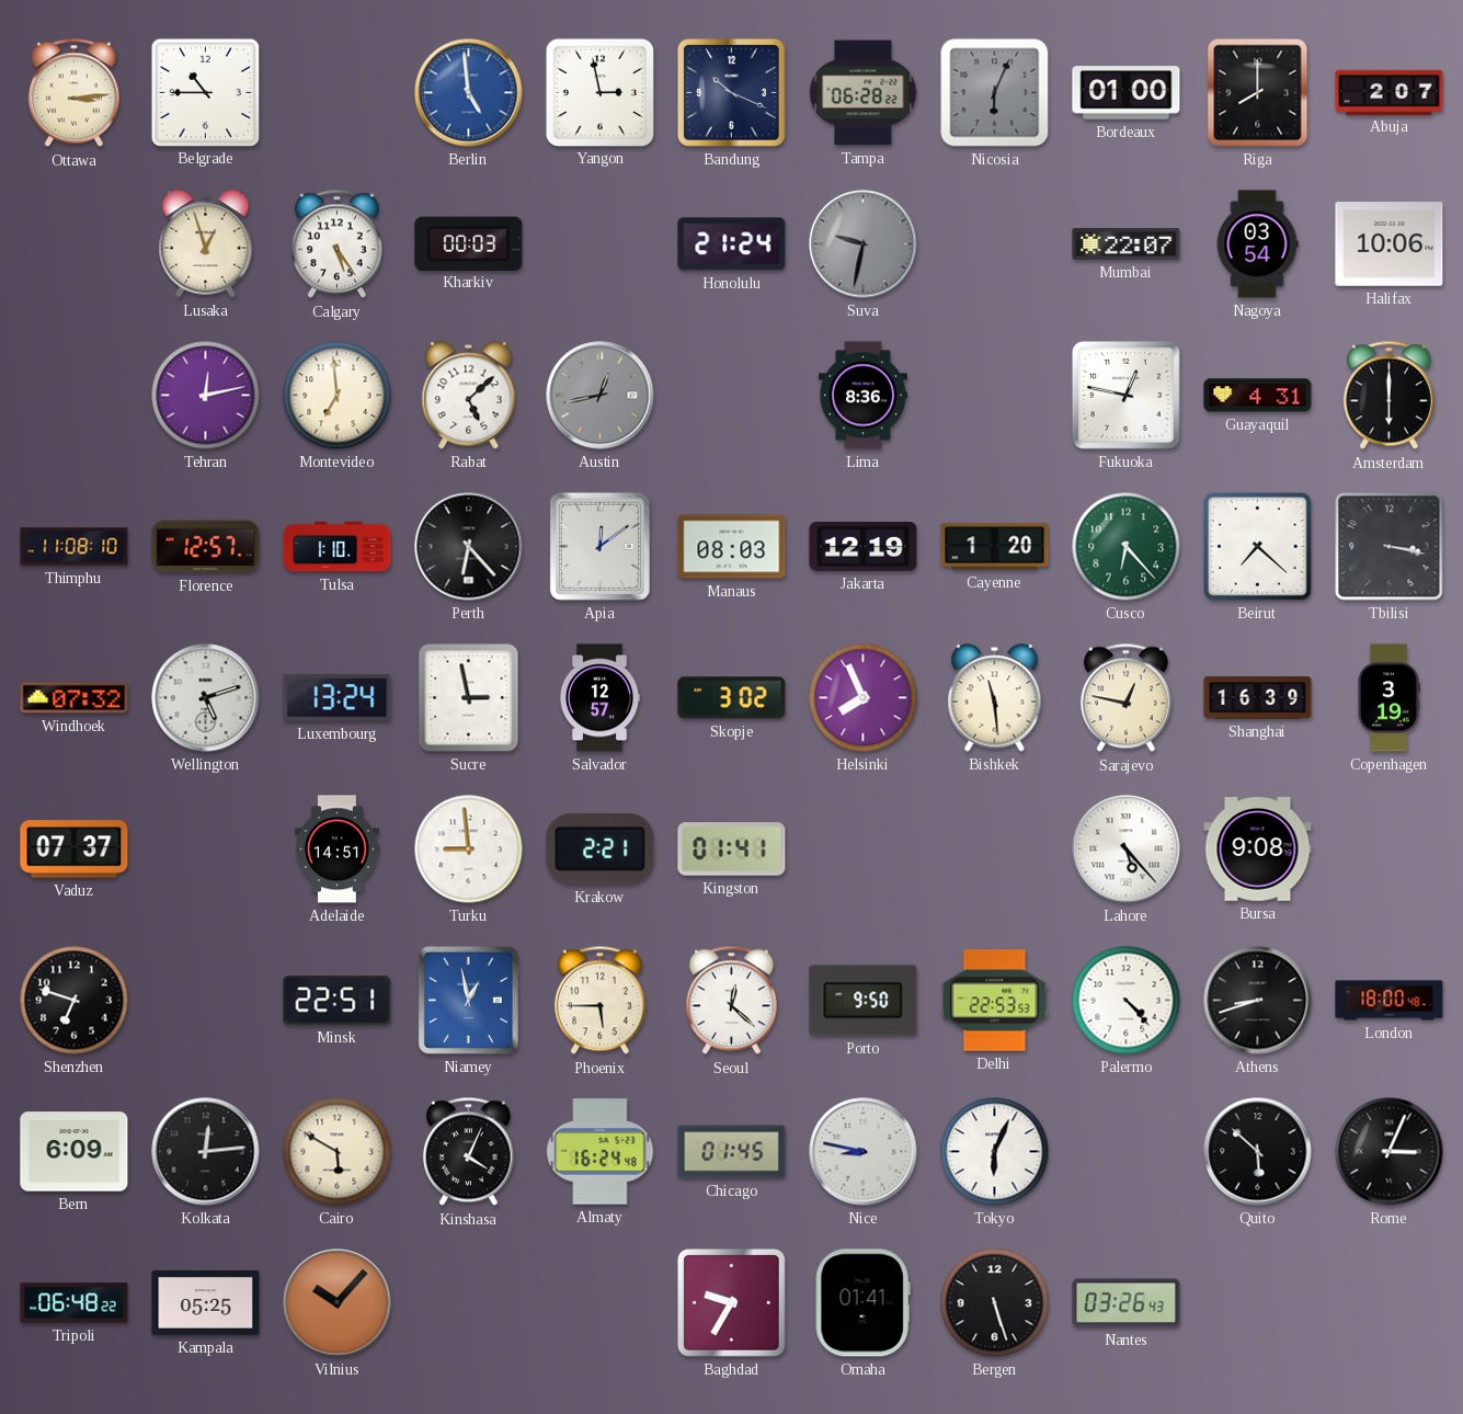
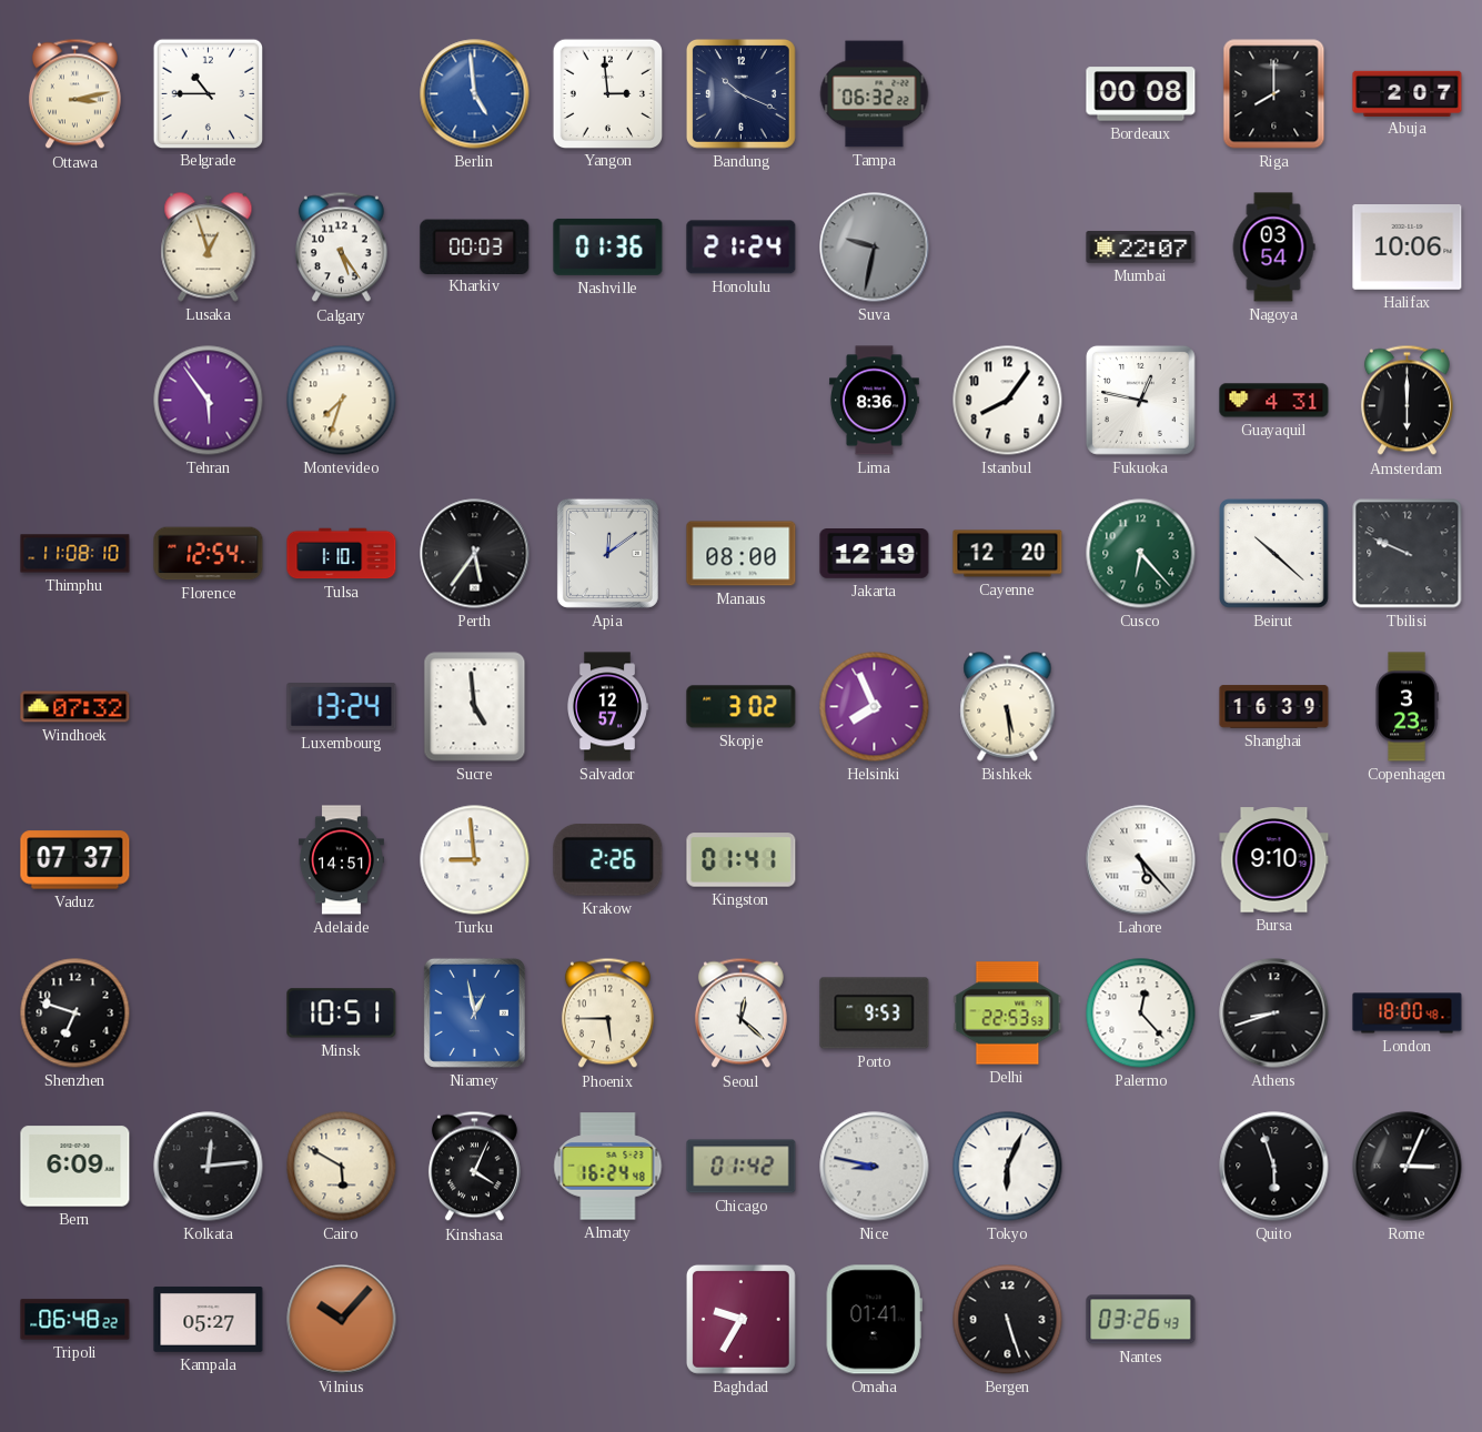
Ottawa: 3:14 -> 3:13
Yangon: 2:58 -> 2:59
Tampa: 06:28 -> 06:32
Nicosia: 6:04 -> none
Bordeaux: 01:00 -> 00:08
Nashville: none -> 01:36
Tehran: 12:13 -> 5:54
Montevideo: 6:59 -> 7:33
Rabat: 5:08 -> none
Austin: 12:43 -> none
Istanbul: none -> 8:06
Florence: 12:57 -> 12:54
Perth: 6:23 -> 5:36
Manaus: 08:03 -> 08:00
Cayenne: 1:20 -> 12:20
Beirut: 7:22 -> 10:22
Tbilisi: 3:17 -> 9:49
Wellington: 5:12 -> none
Sucre: 2:58 -> 4:59
Bishkek: 11:29 -> 5:29
Sarajevo: 12:47 -> none
Copenhagen: 3:19 -> 3:23
Krakow: 2:21 -> 2:26
Bursa: 9:08 -> 9:10
Minsk: 22:51 -> 10:51
Porto: 9:50 -> 9:53
Palermo: 4:23 -> 12:23
Chicago: 01:45 -> 01:42
Quito: 5:52 -> 5:57
Kampala: 05:25 -> 05:27
